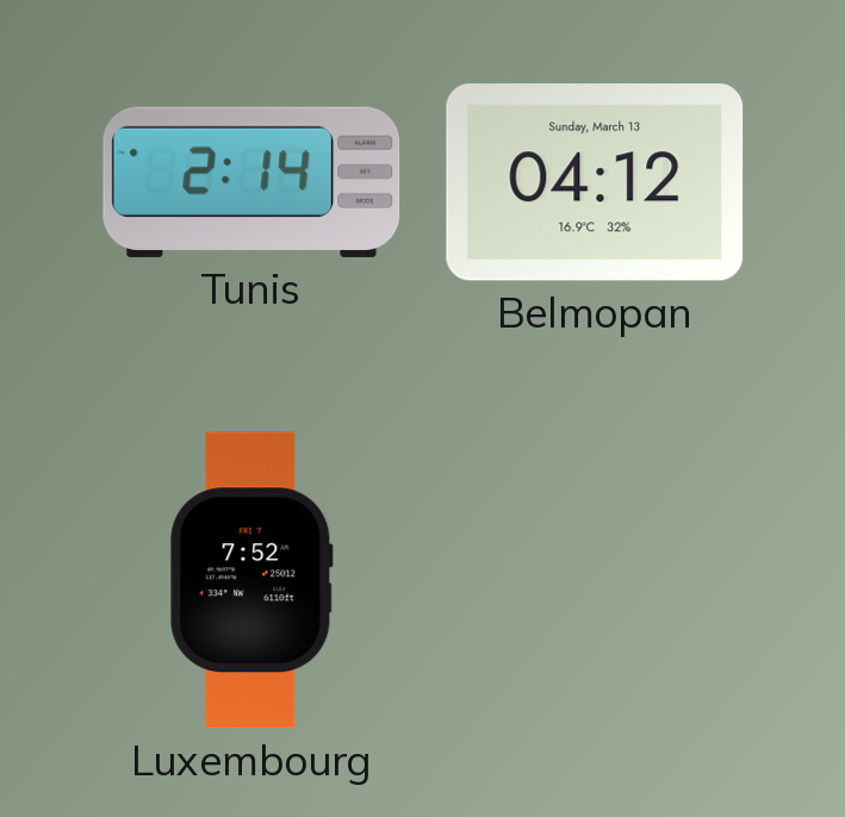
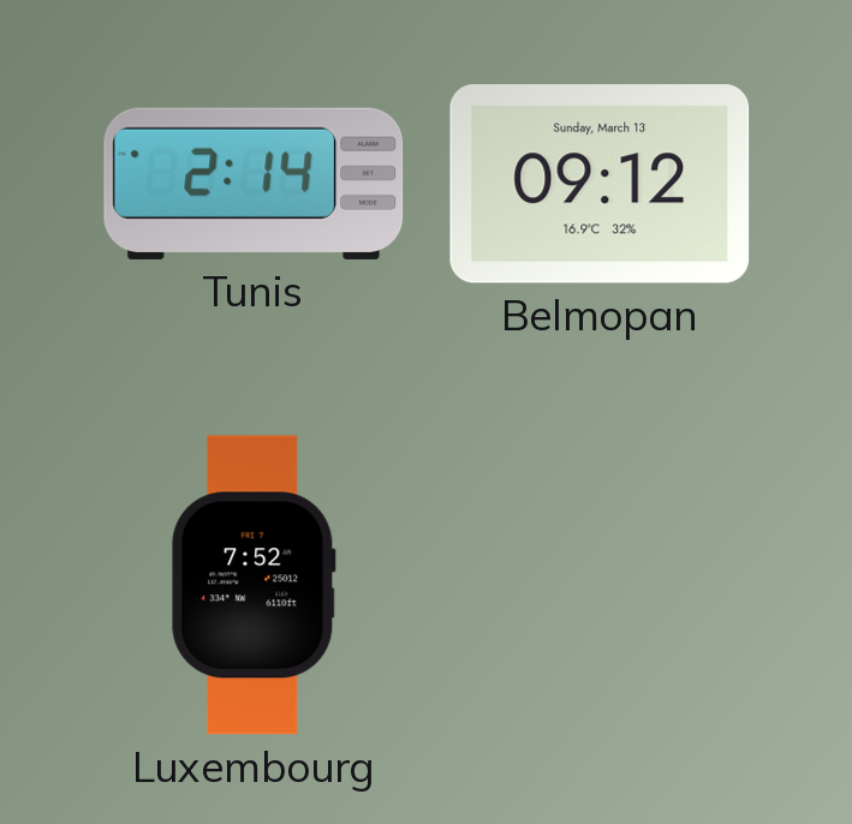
Belmopan: 04:12 -> 09:12
